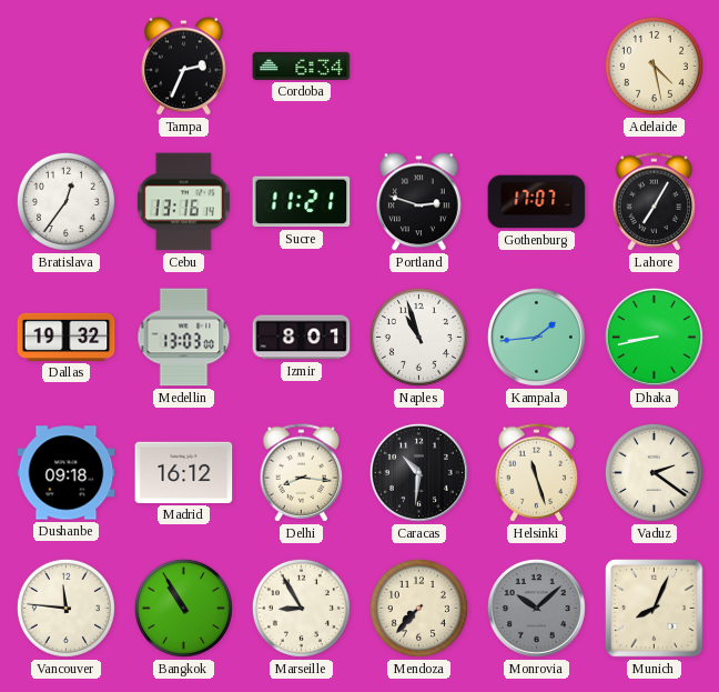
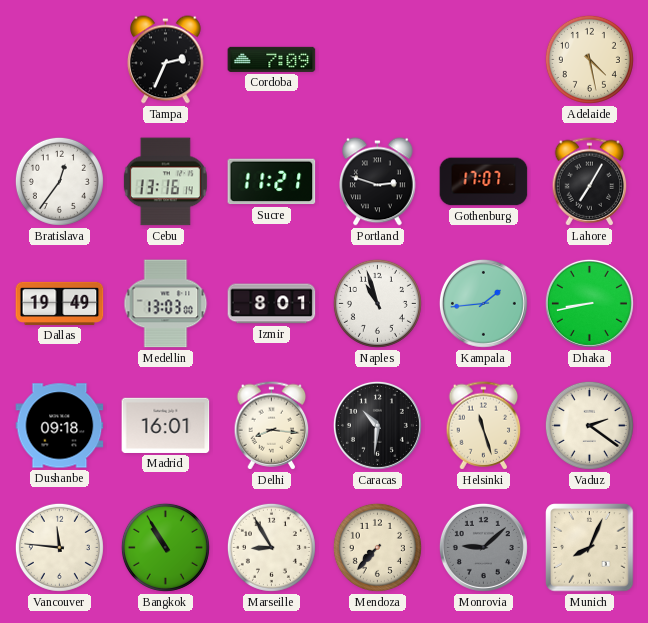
Cordoba: 6:34 -> 7:09
Dallas: 19:32 -> 19:49
Madrid: 16:12 -> 16:01
Monrovia: 10:08 -> 9:08
